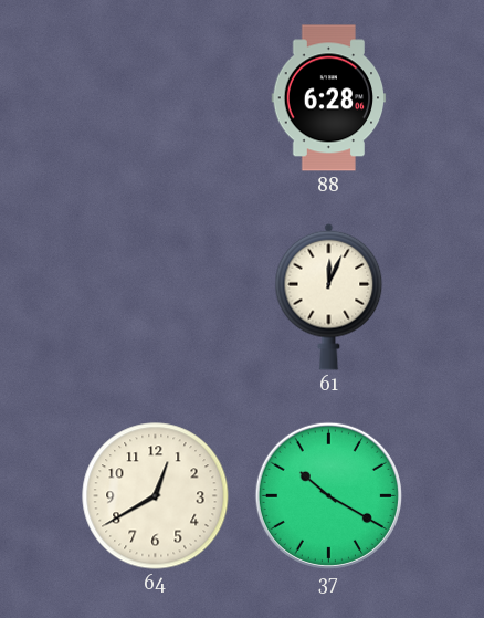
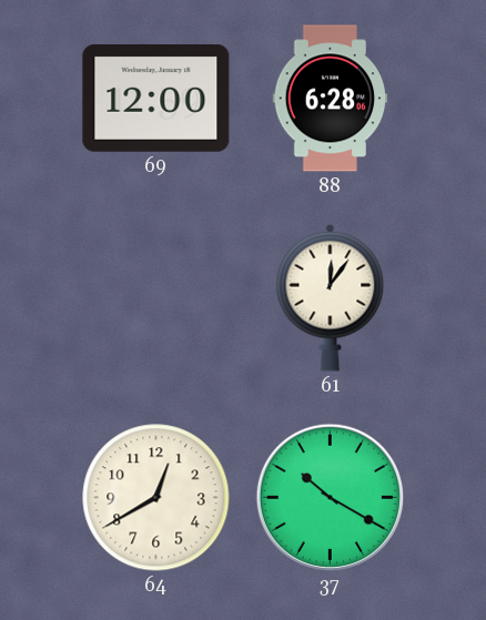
69: none -> 12:00
61: 12:04 -> 12:06
